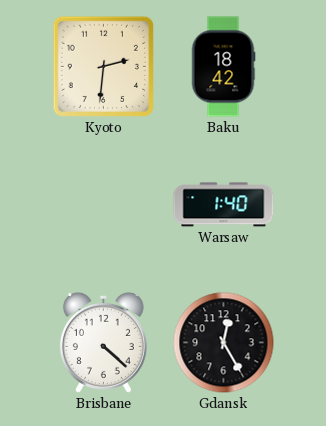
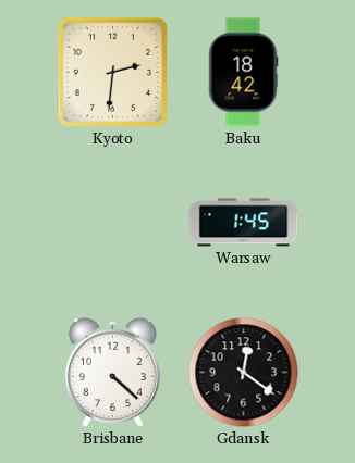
Warsaw: 1:40 -> 1:45
Gdansk: 12:25 -> 12:21
